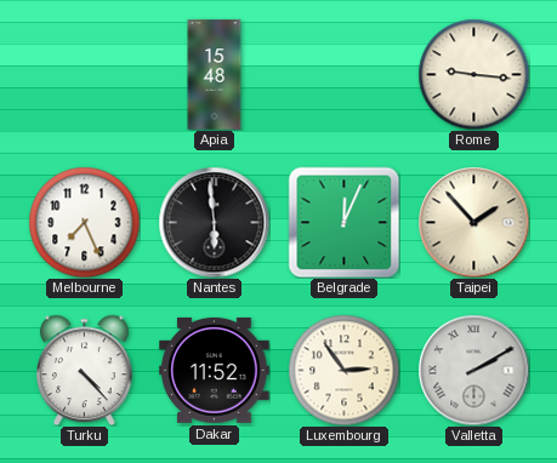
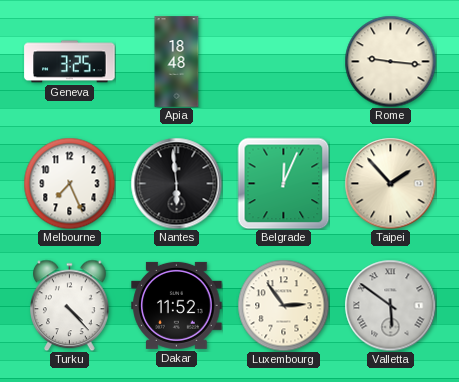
Geneva: none -> 3:25
Apia: 15:48 -> 18:48
Valletta: 2:10 -> 5:51
